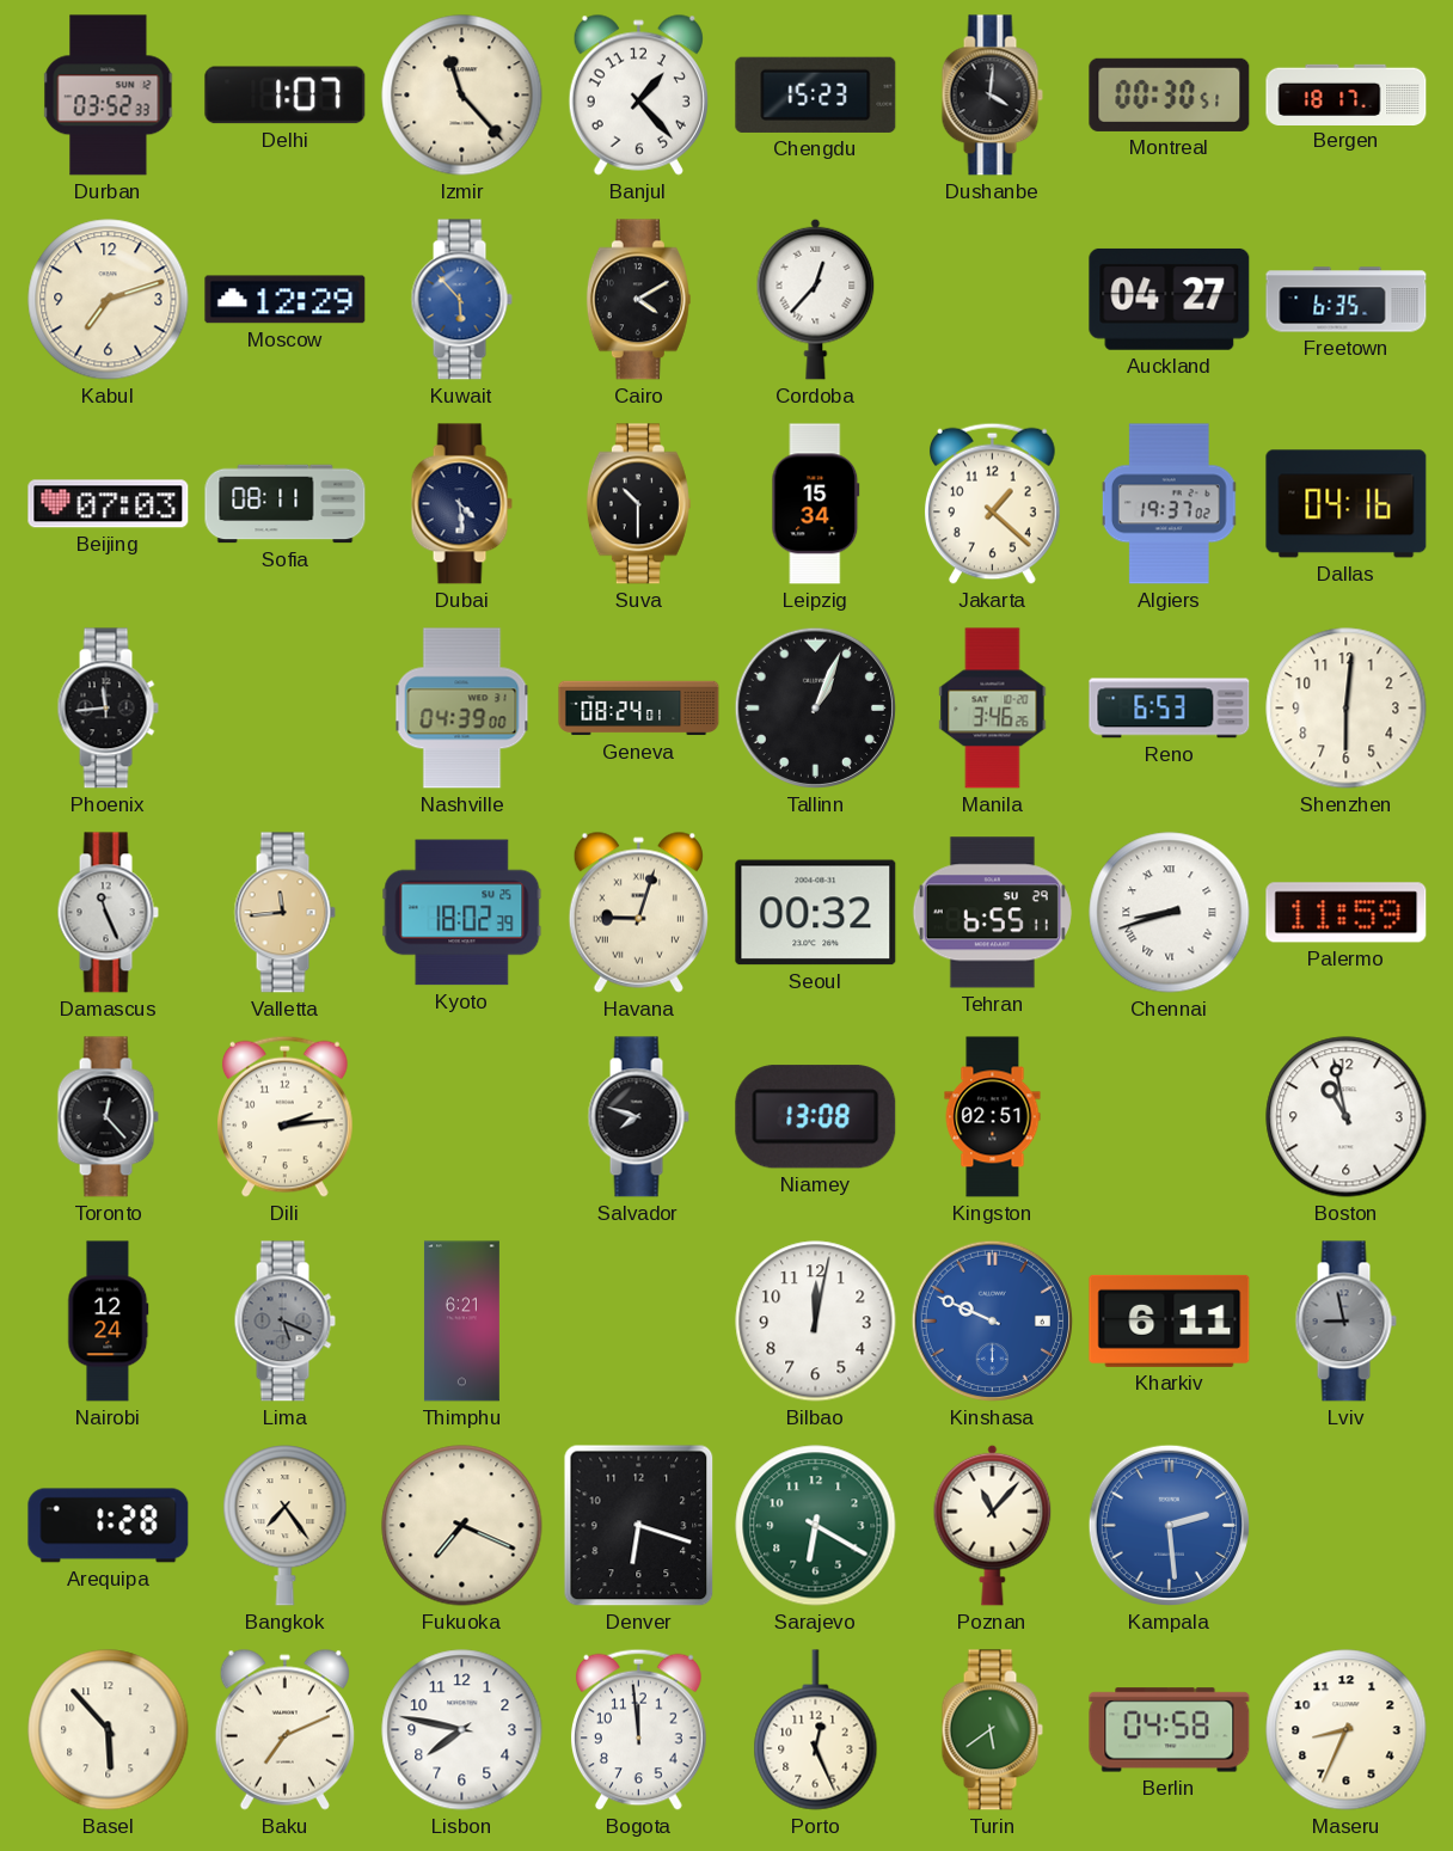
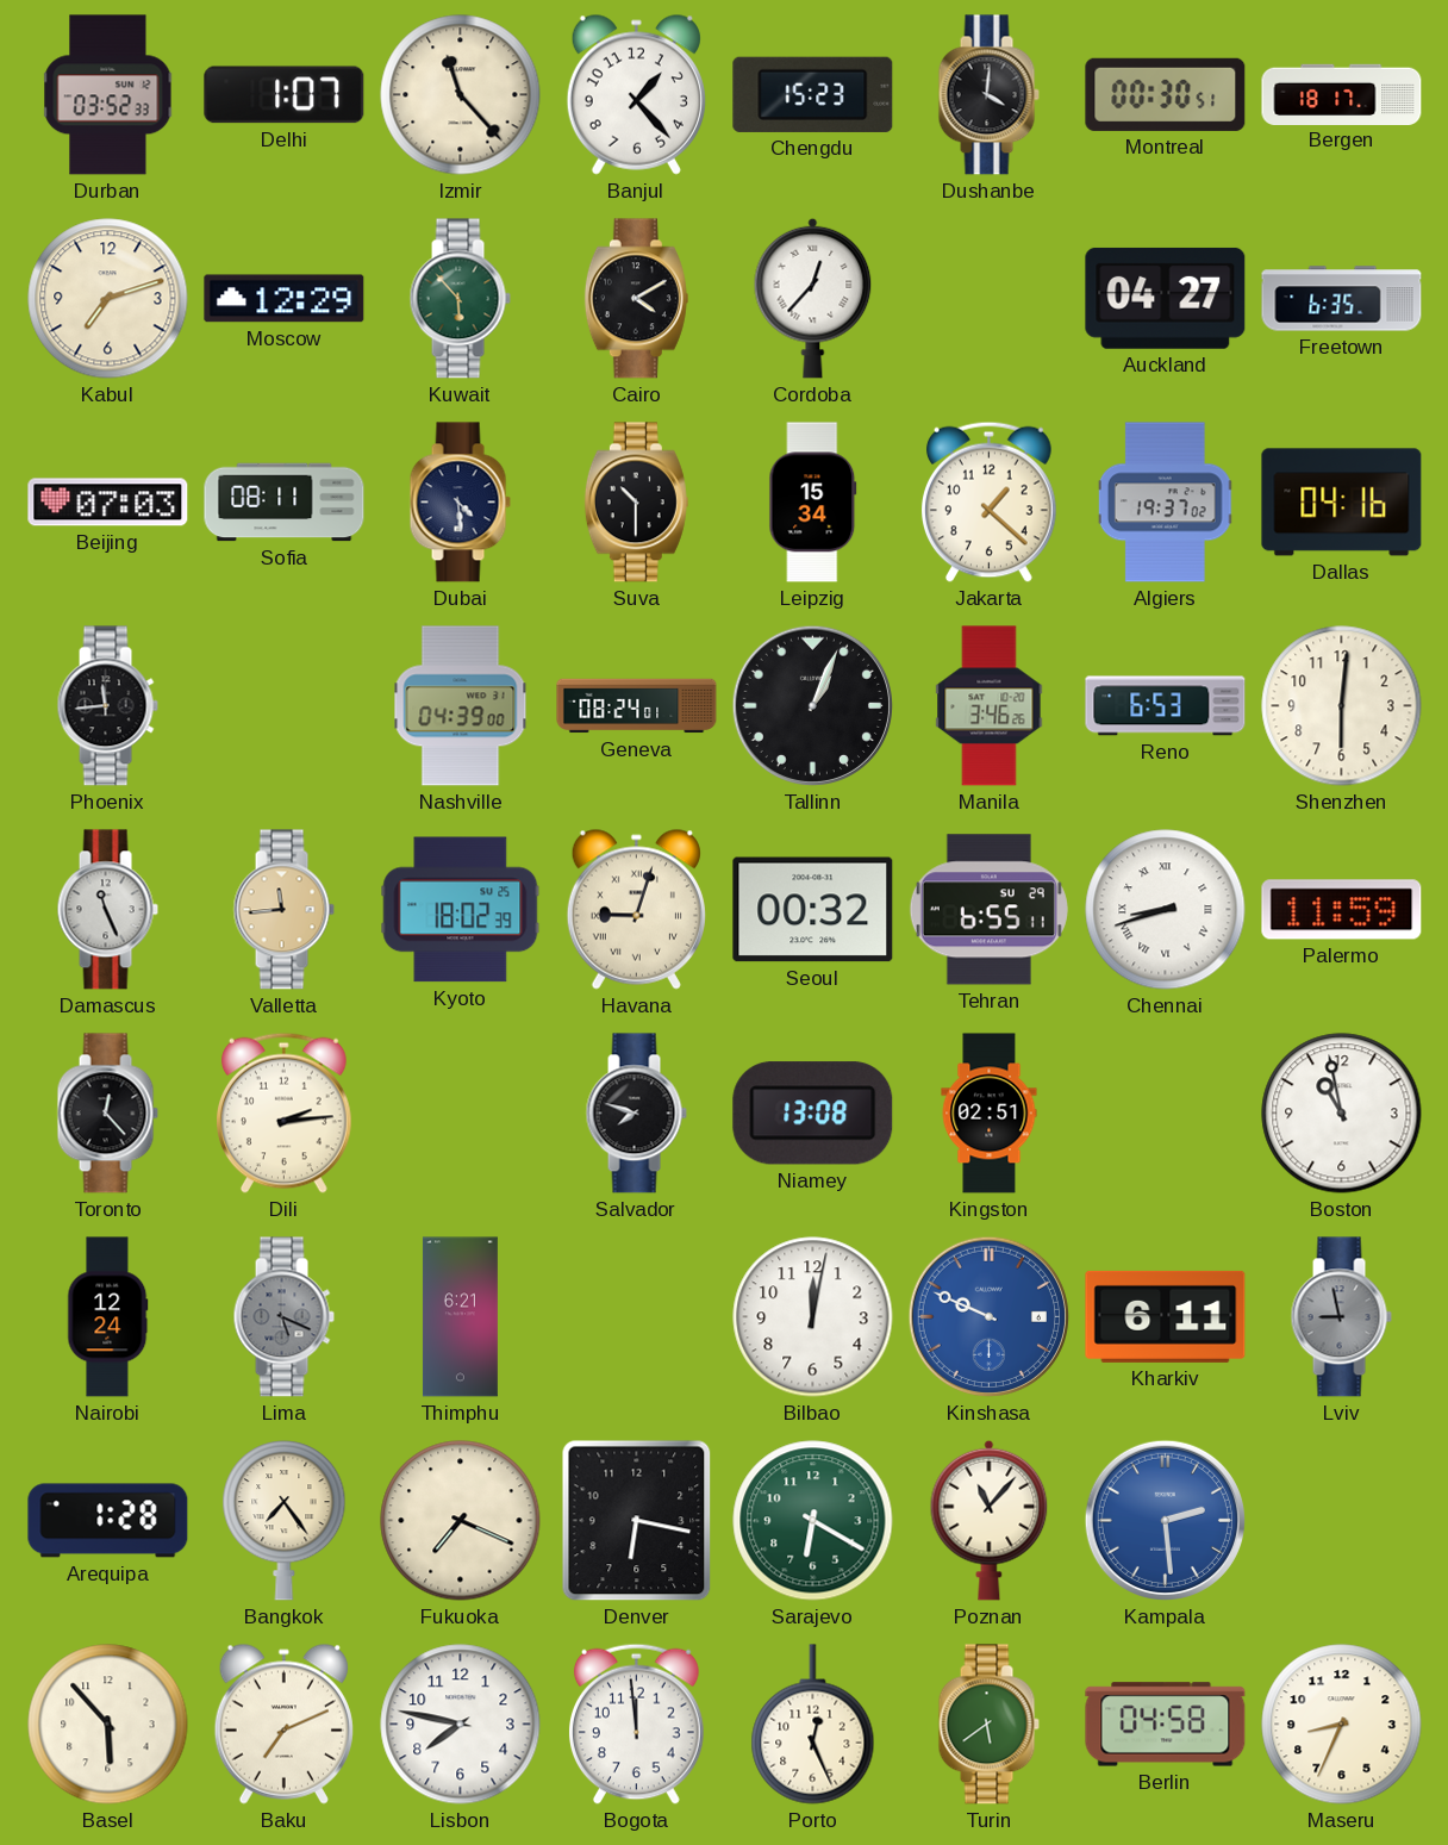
Kuwait dial: blue -> green
Denver: 6:18 -> 6:17
